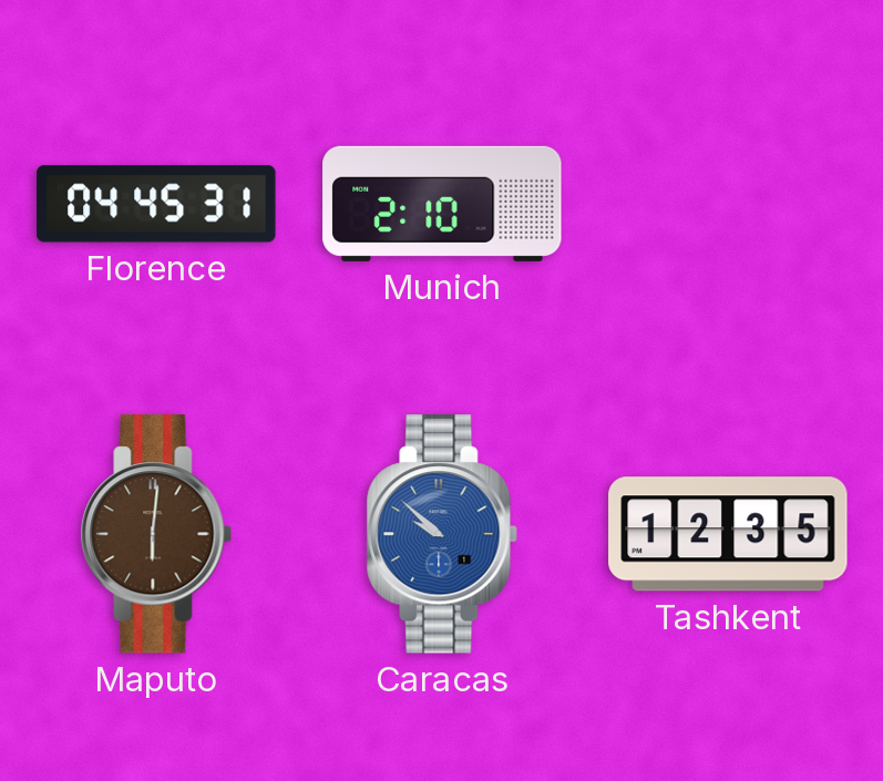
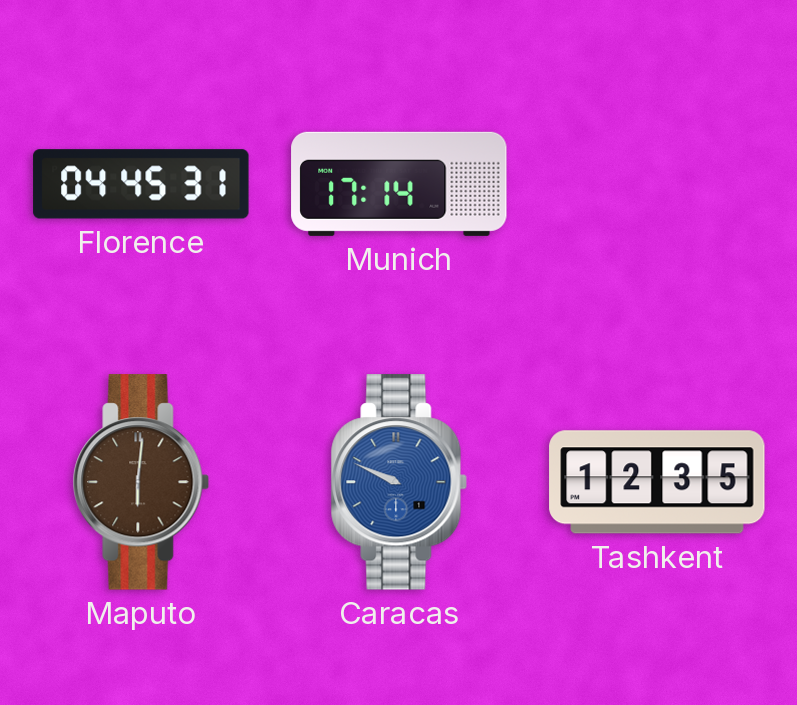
Munich: 2:10 -> 17:14
Caracas: 9:52 -> 9:49
